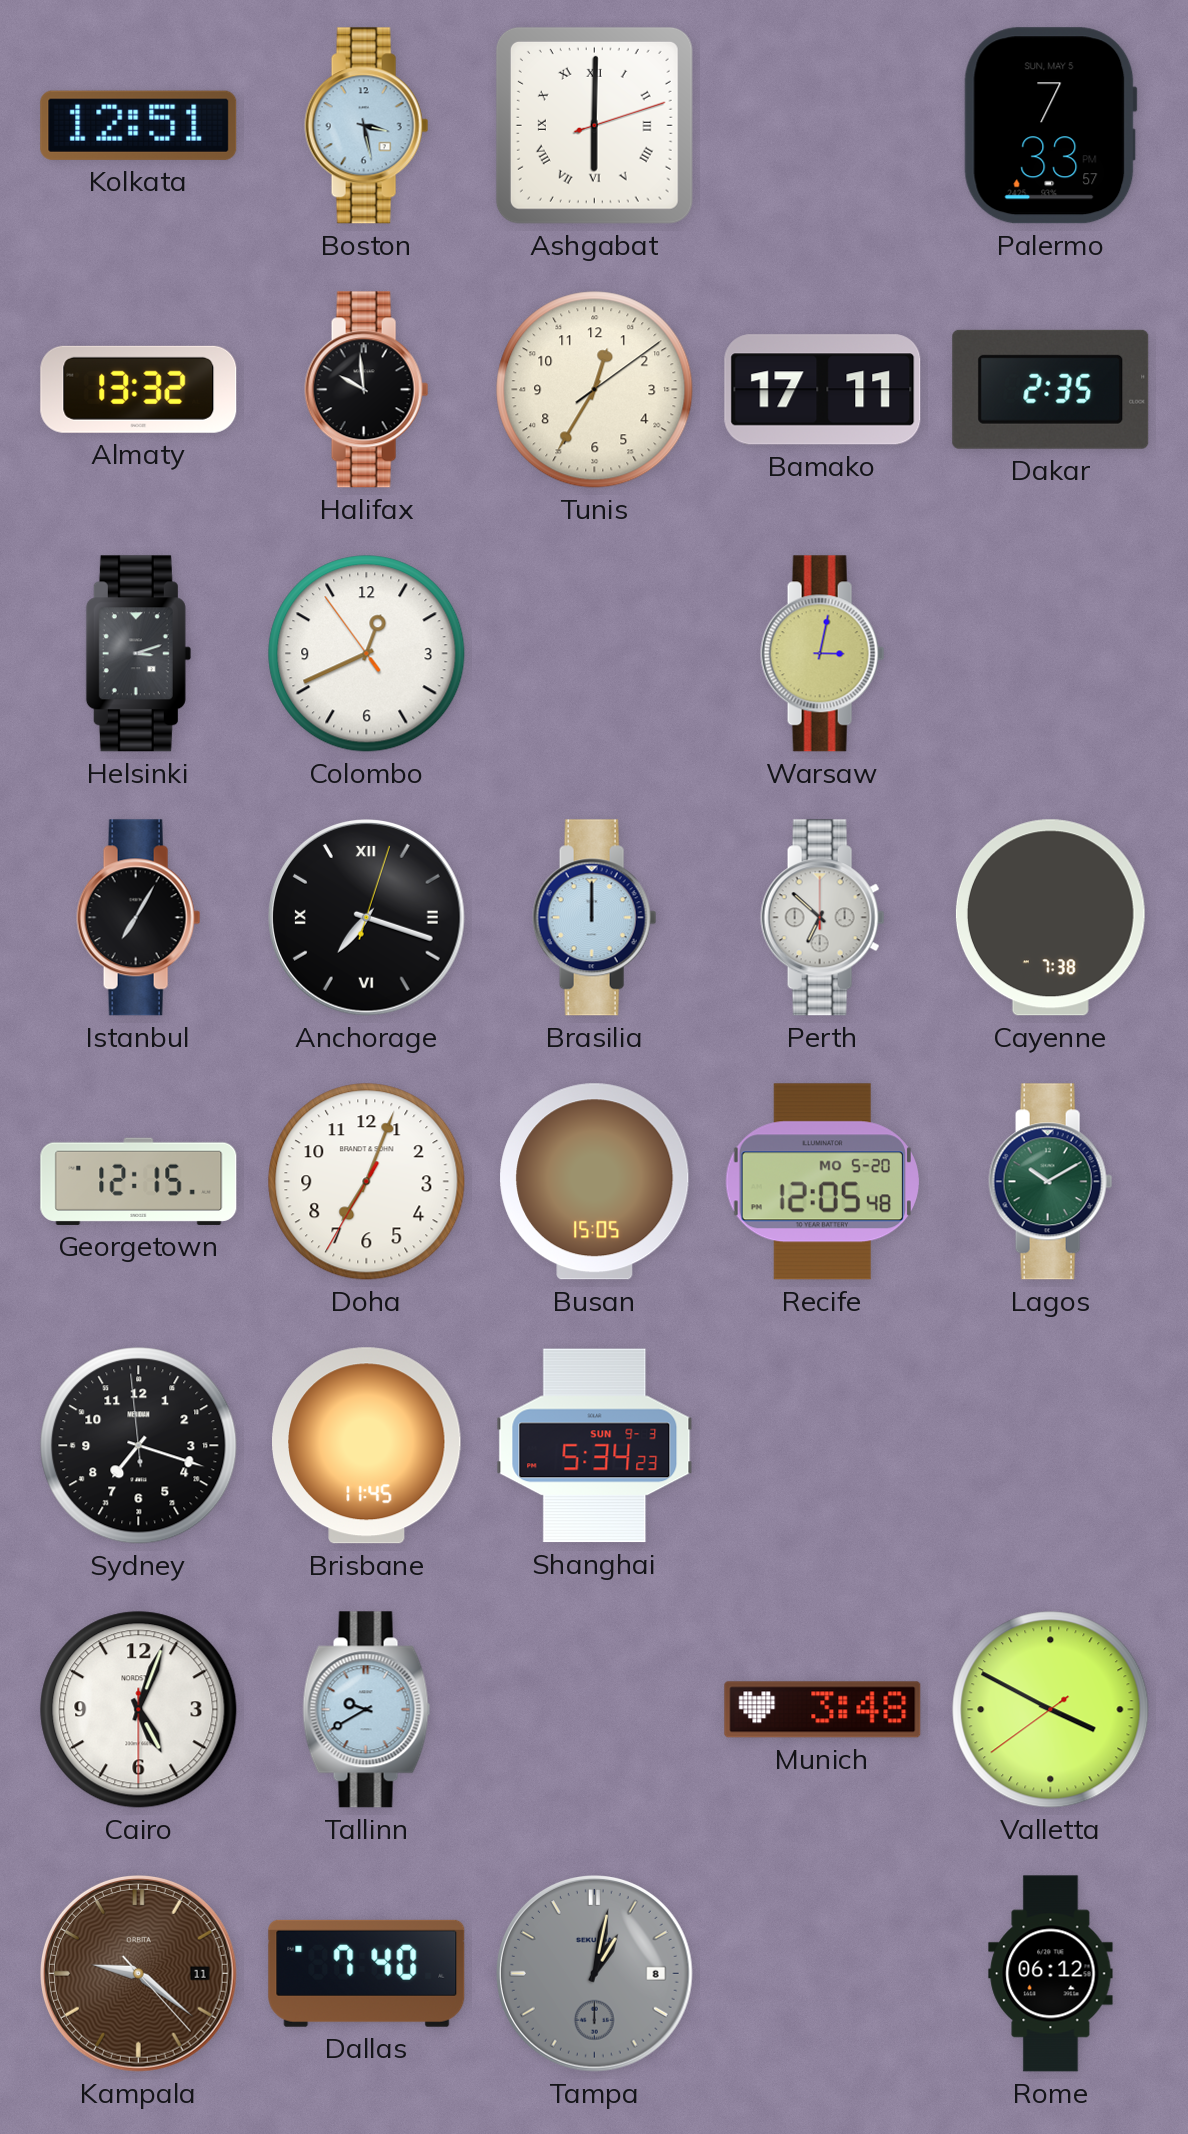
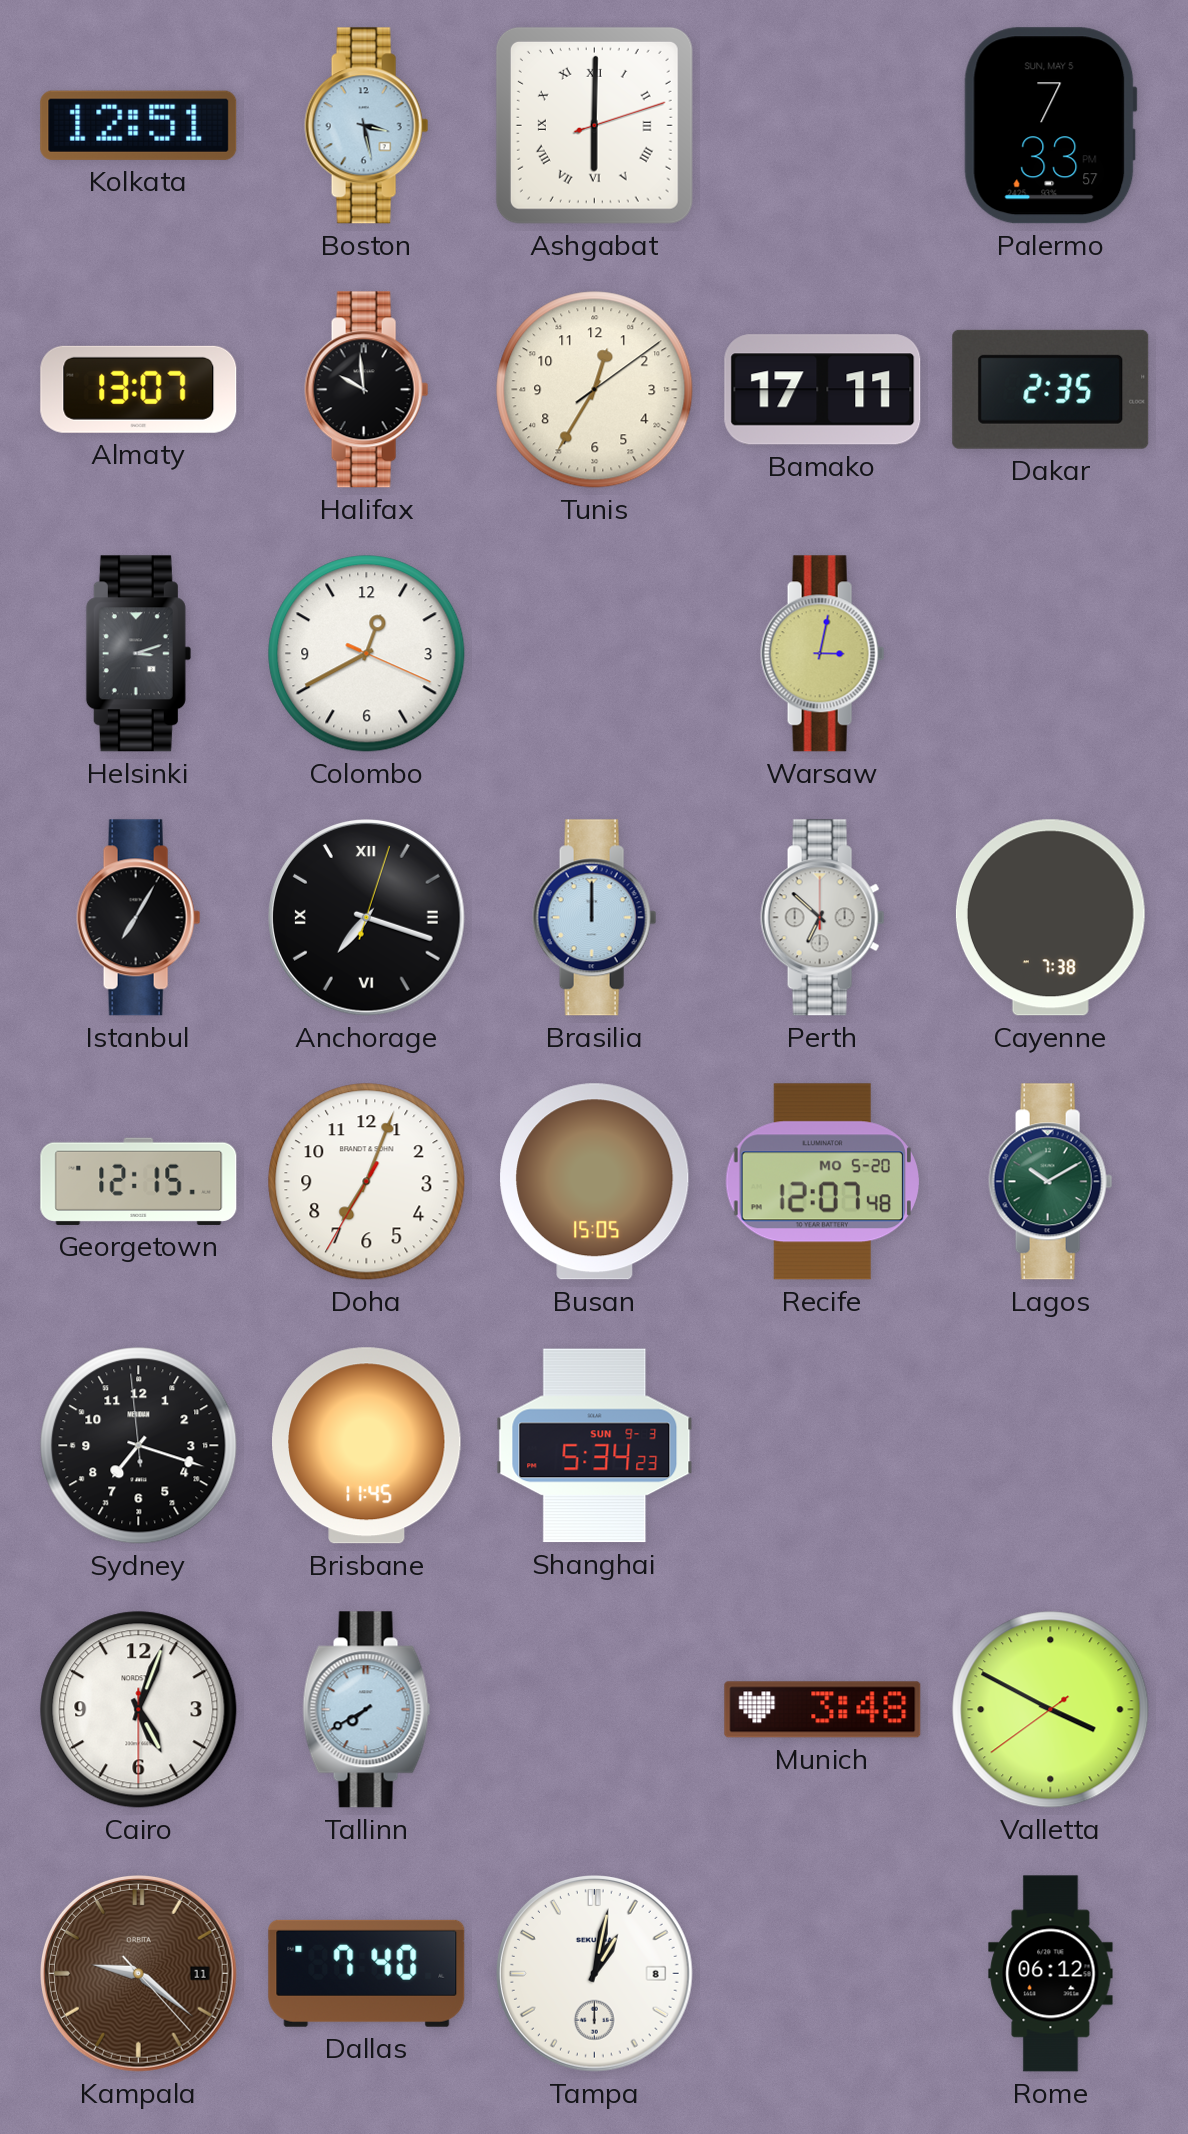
Almaty: 13:32 -> 13:07
Colombo: 12:40:54 -> 12:40:19
Recife: 12:05 -> 12:07
Tallinn: 9:40 -> 7:40
Tampa dial: grey -> white
